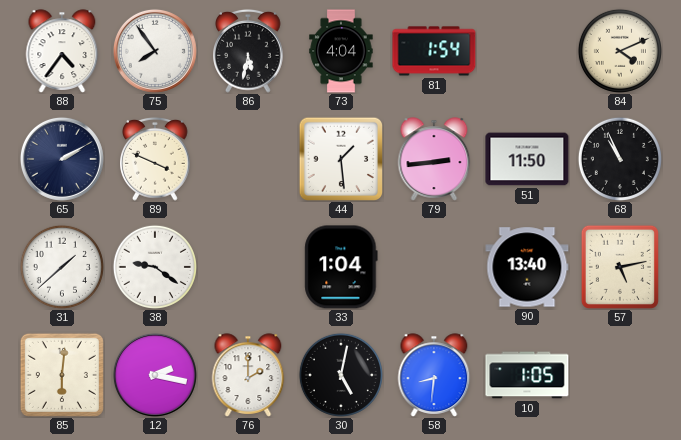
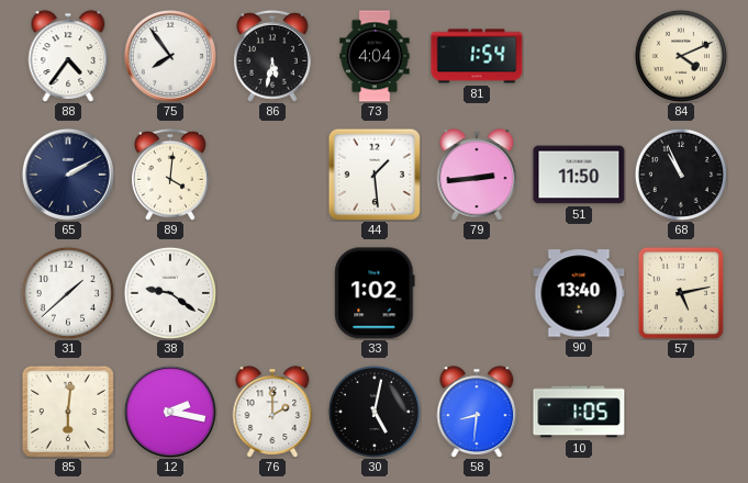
89: 3:49 -> 4:01
33: 1:04 -> 1:02
